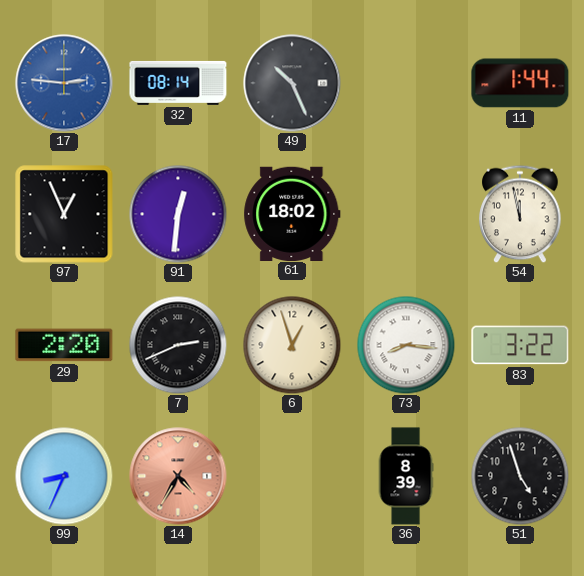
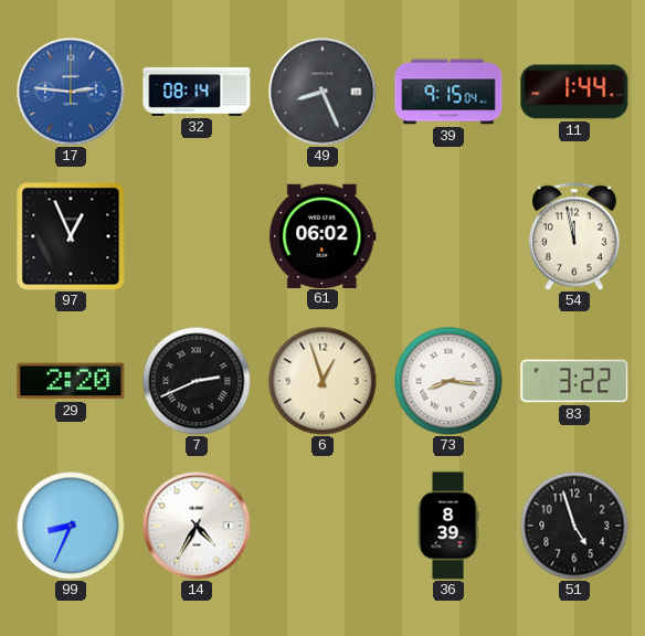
49: 10:26 -> 8:26
39: none -> 9:15
91: 12:31 -> none
61: 18:02 -> 06:02
14 dial: salmon -> white
